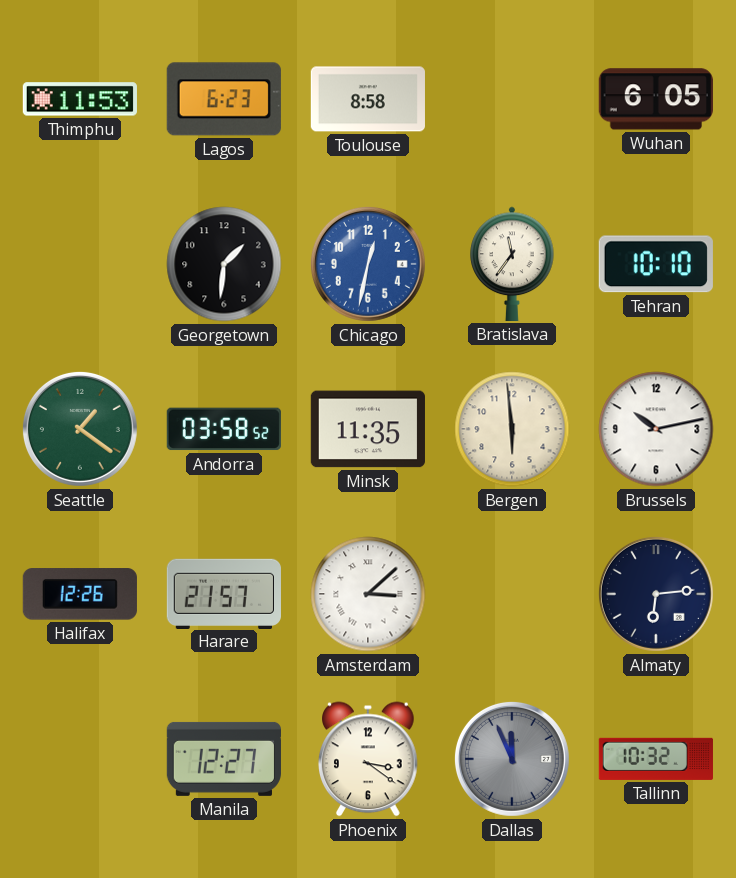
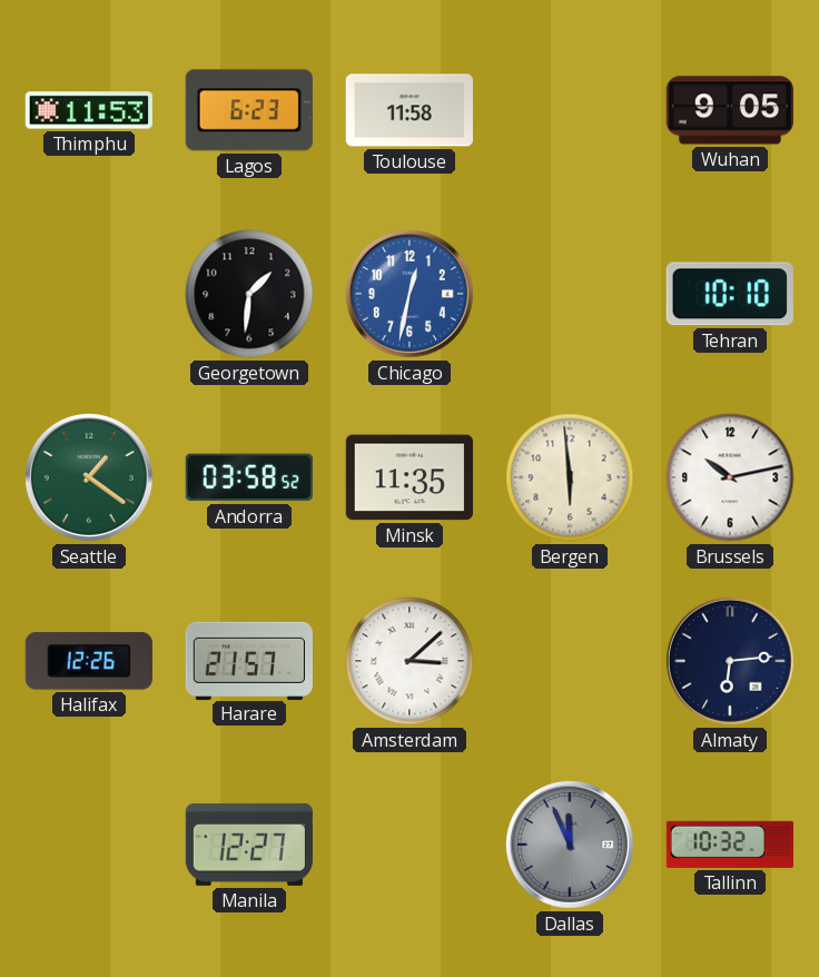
Toulouse: 8:58 -> 11:58
Wuhan: 6:05 -> 9:05
Bratislava: 11:36 -> none
Phoenix: 3:21 -> none
